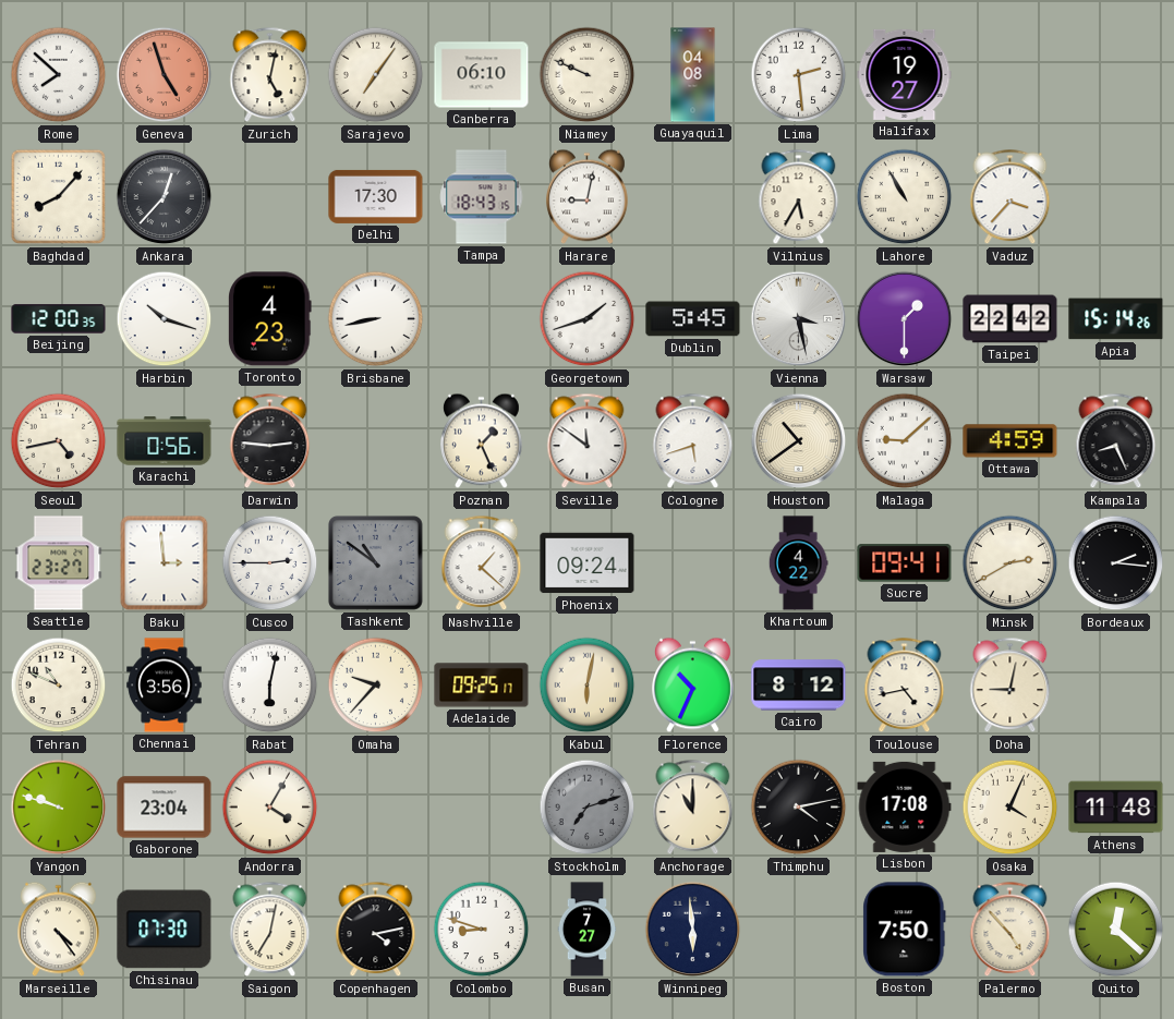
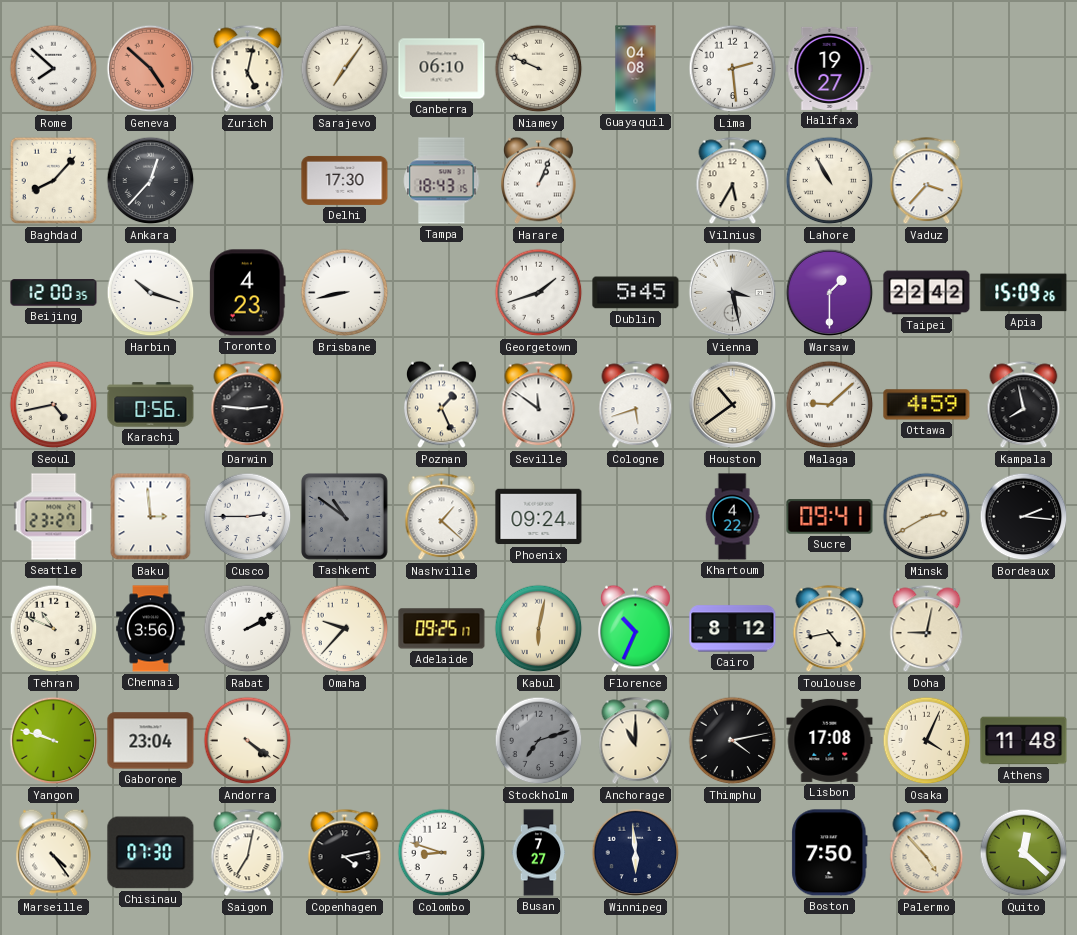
Geneva: 4:57 -> 4:52
Harare: 9:02 -> 1:04
Apia: 15:14 -> 15:09
Kampala: 8:26 -> 7:58
Rabat: 6:02 -> 2:10
Andorra: 4:05 -> 4:21
